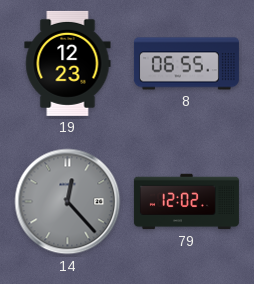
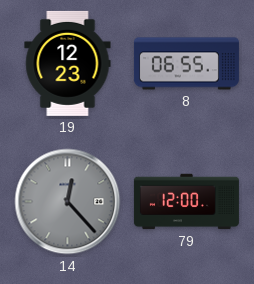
79: 12:02 -> 12:00
